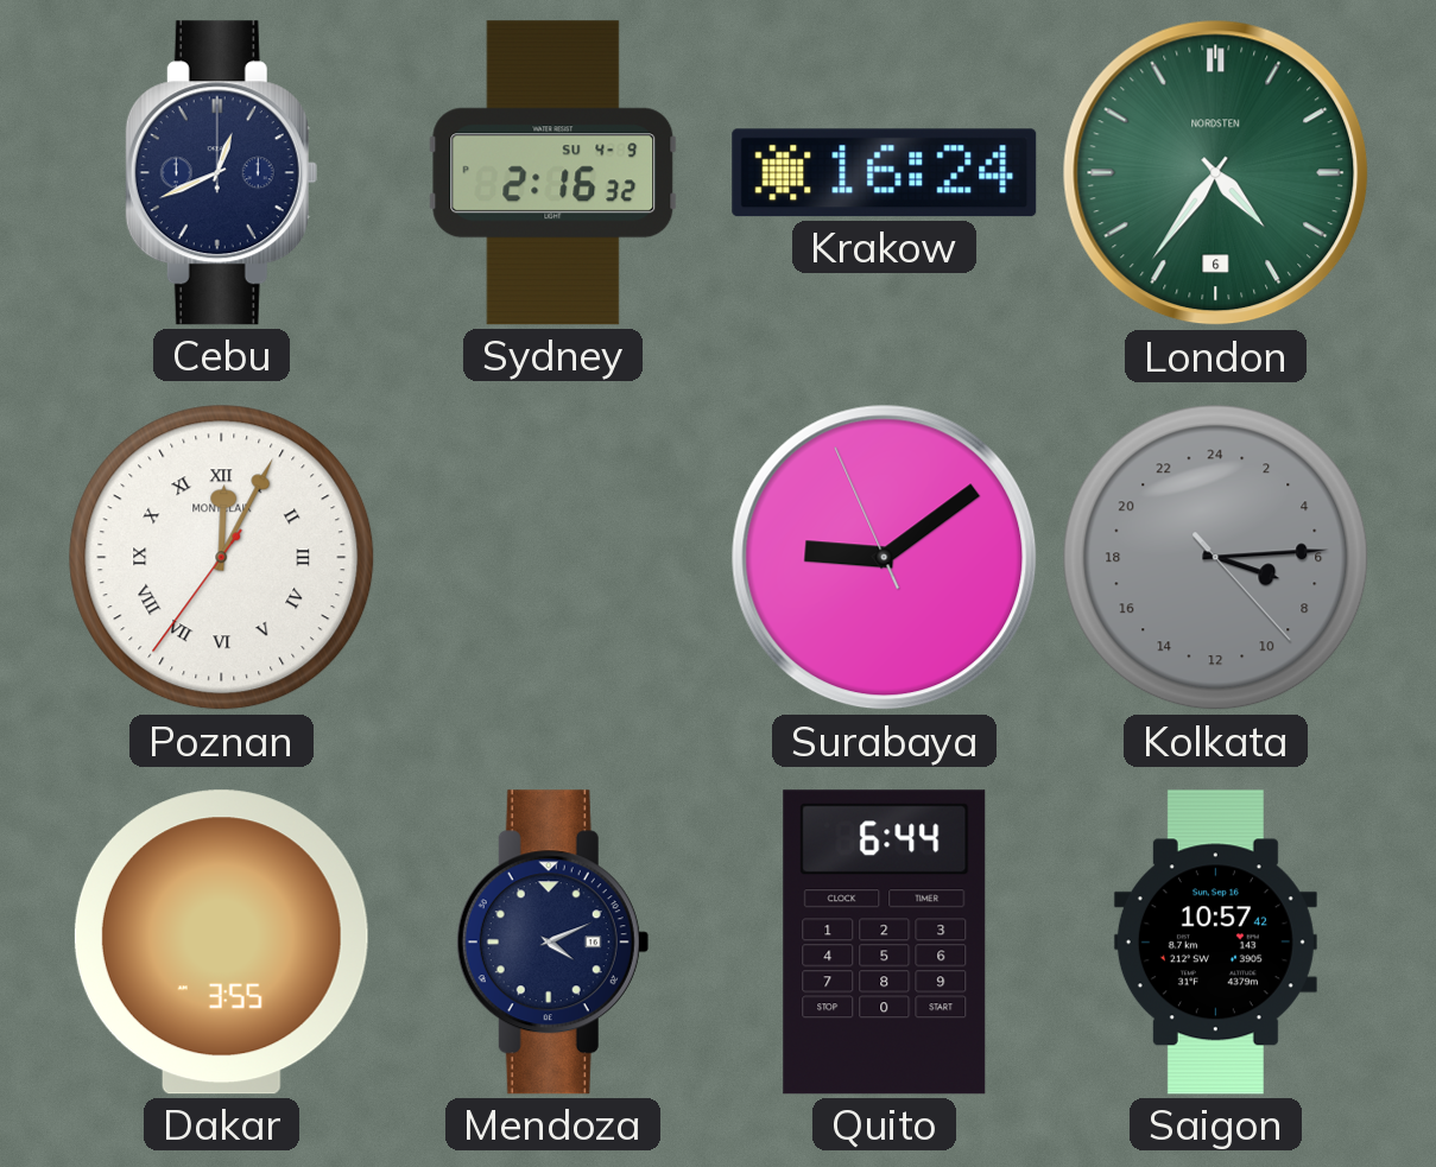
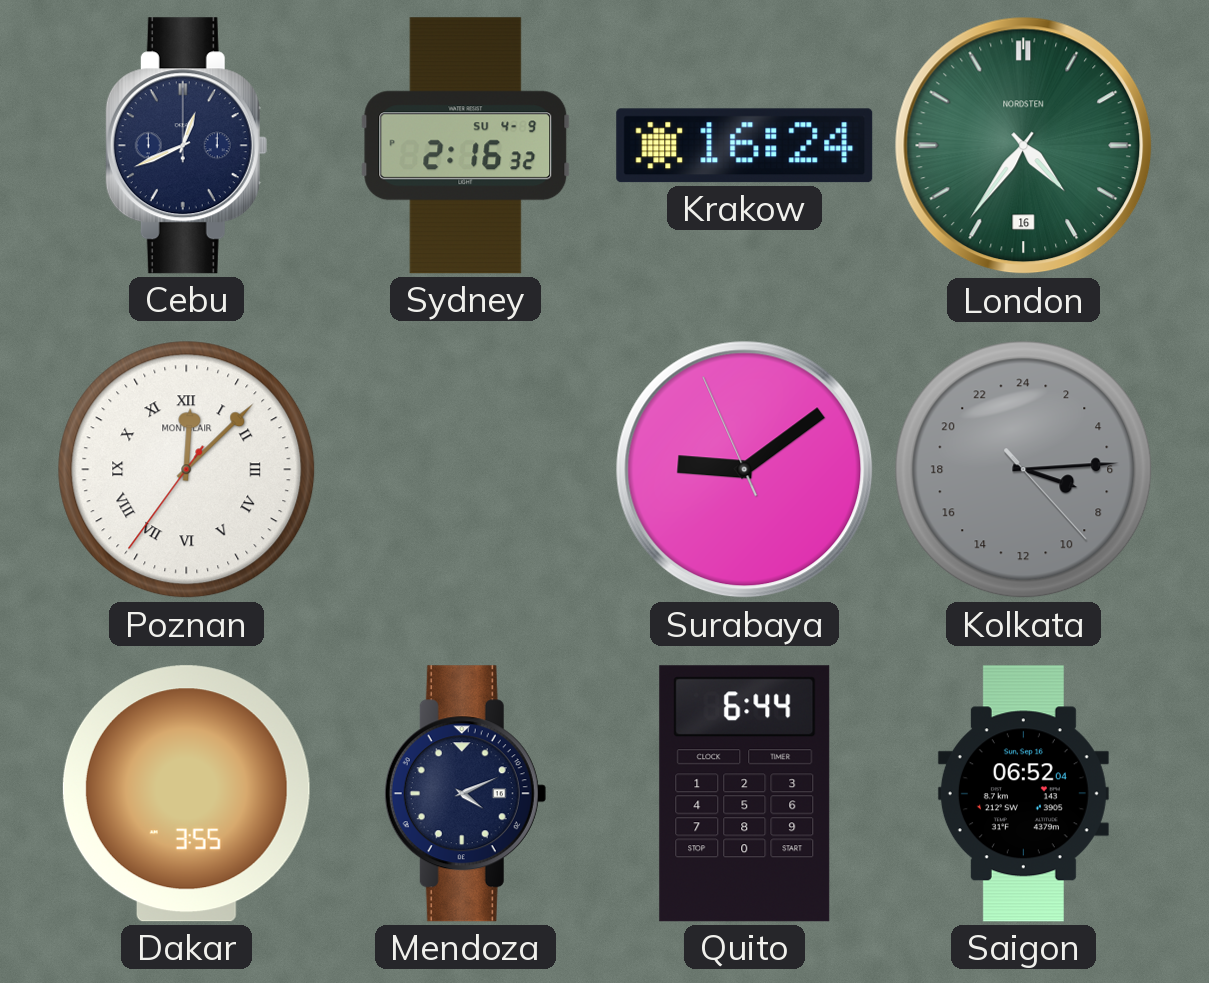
London date: 6 -> 16
Poznan: 12:04 -> 12:07
Saigon: 10:57 -> 06:52
